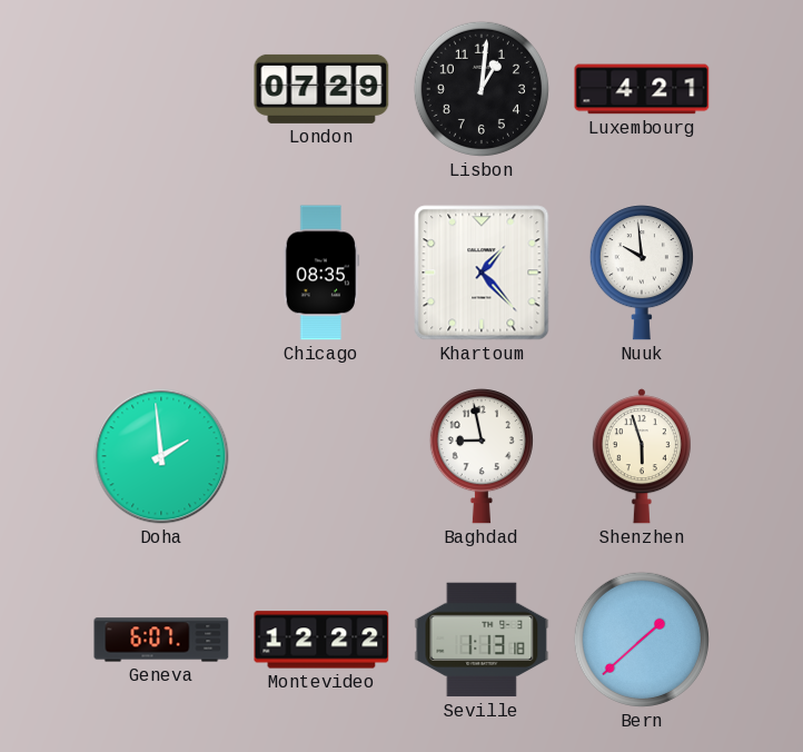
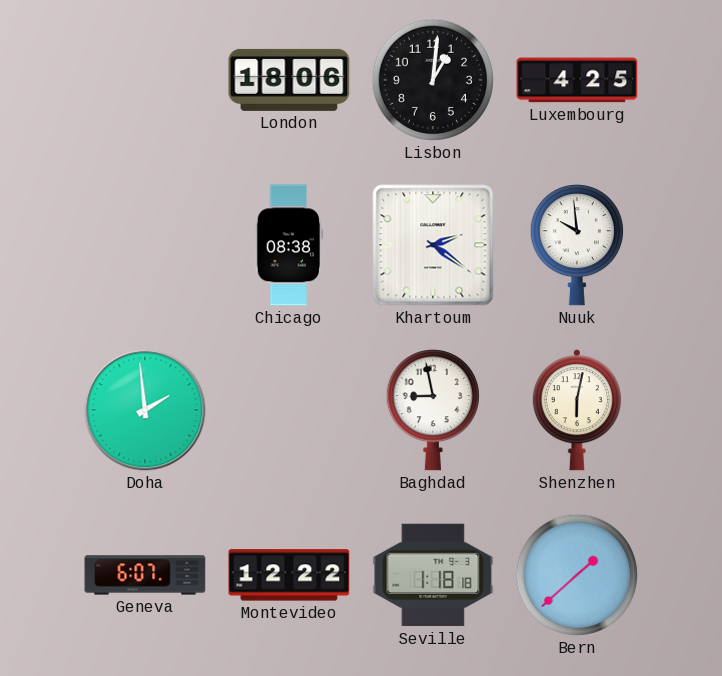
London: 07:29 -> 18:06
Luxembourg: 4:21 -> 4:25
Chicago: 08:35 -> 08:38
Khartoum: 1:23 -> 2:21
Shenzhen: 5:57 -> 6:02
Seville: 1:13 -> 1:18
